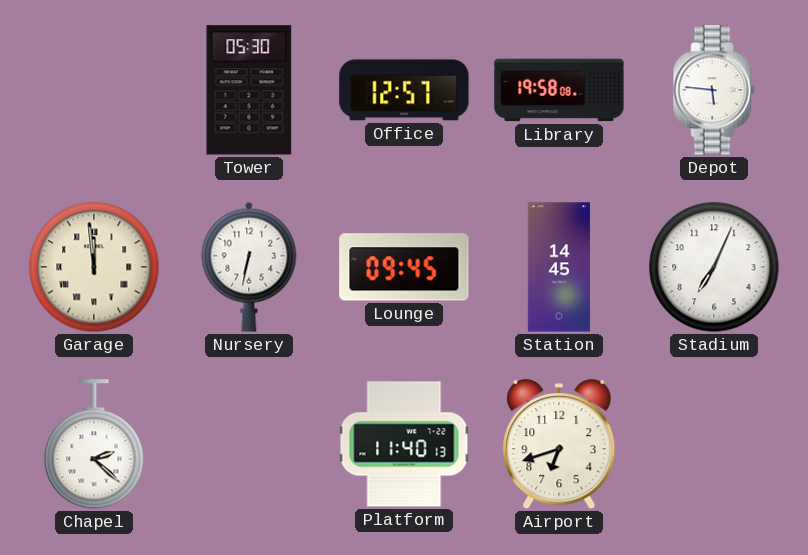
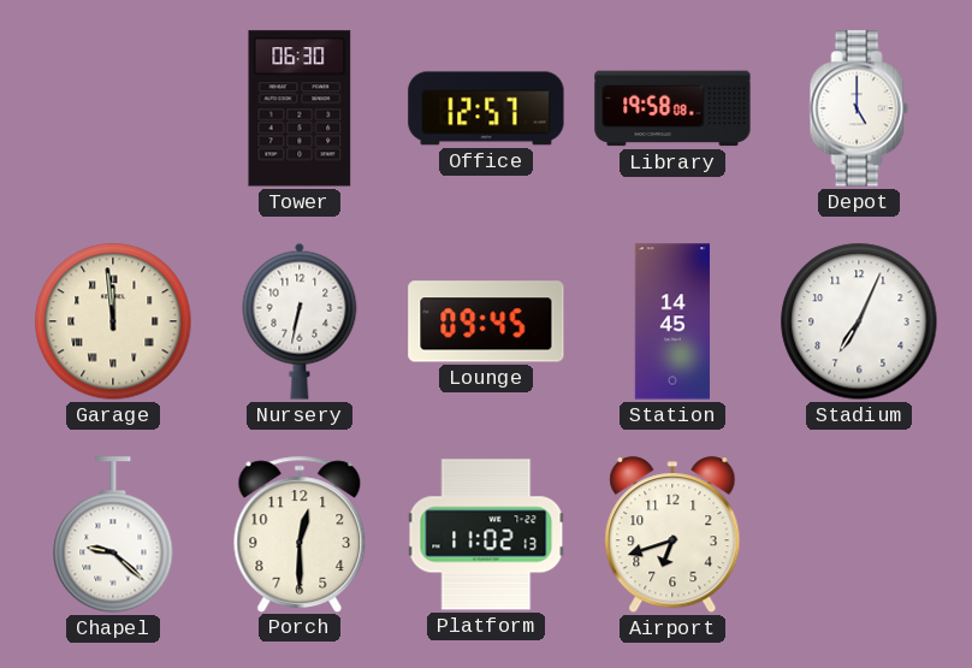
Tower: 05:30 -> 06:30
Depot: 5:46 -> 5:00
Chapel: 2:22 -> 9:22
Porch: none -> 12:30
Platform: 11:40 -> 11:02
